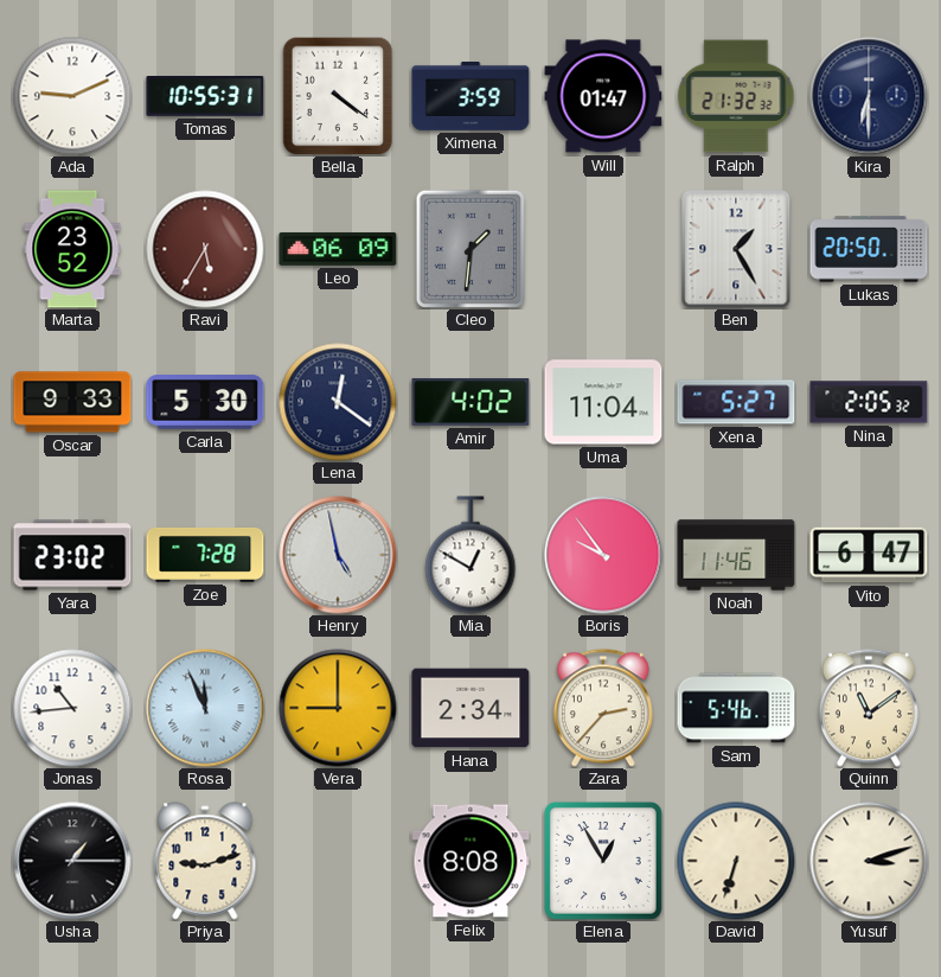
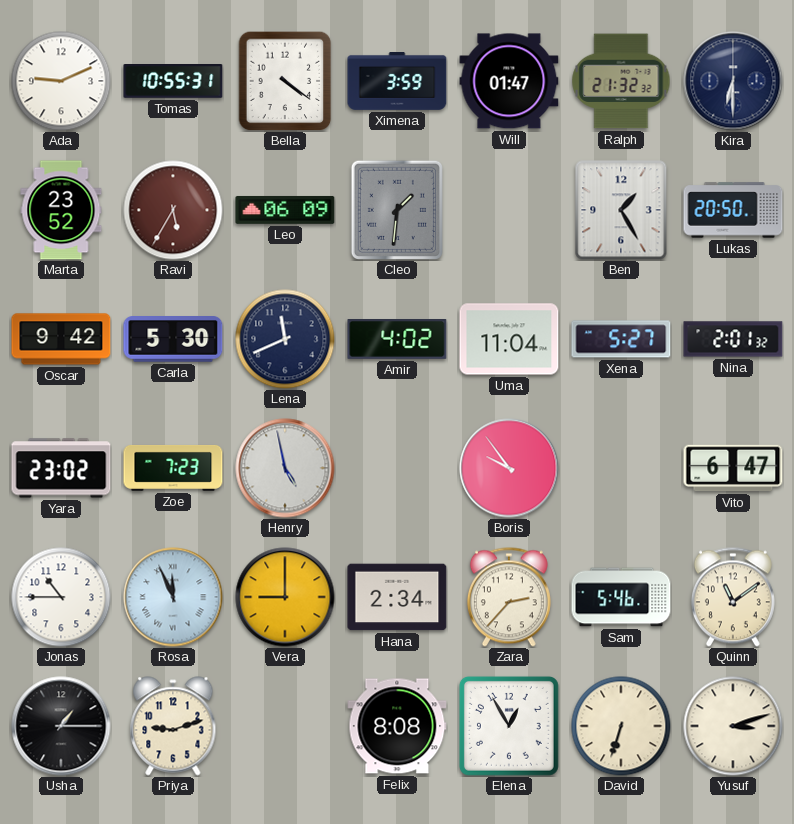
Oscar: 9:33 -> 9:42
Lena: 12:21 -> 11:41
Nina: 2:05 -> 2:01
Zoe: 7:28 -> 7:23
Mia: 12:50 -> none
Noah: 11:46 -> none
Jonas: 10:44 -> 10:45
